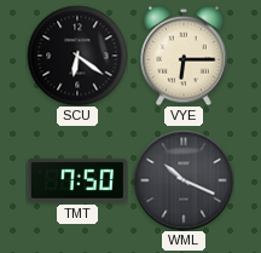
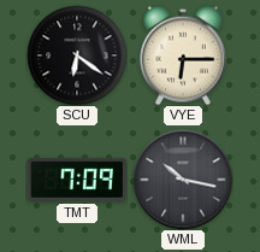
TMT: 7:50 -> 7:09
WML: 10:19 -> 10:17
